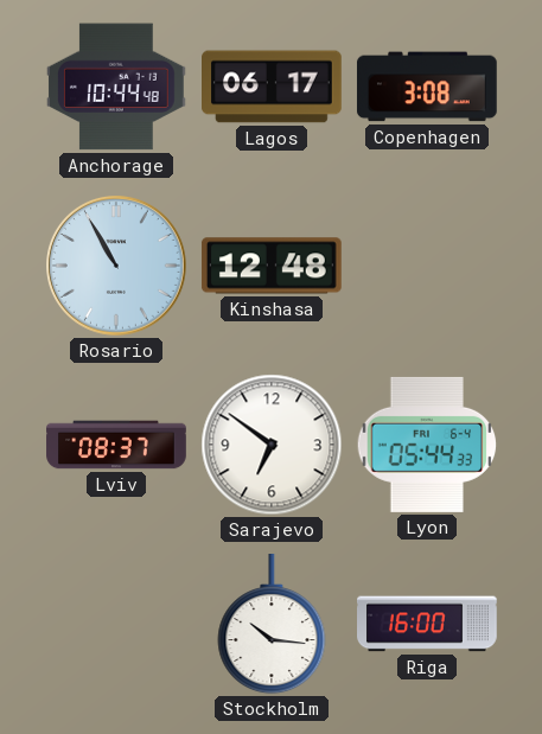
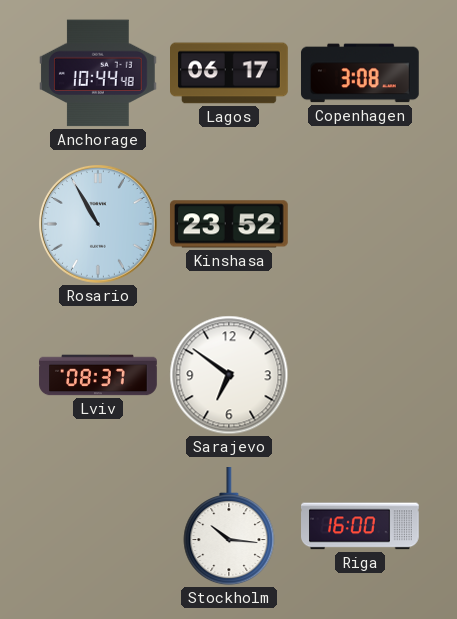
Kinshasa: 12:48 -> 23:52
Lyon: 05:44 -> none
